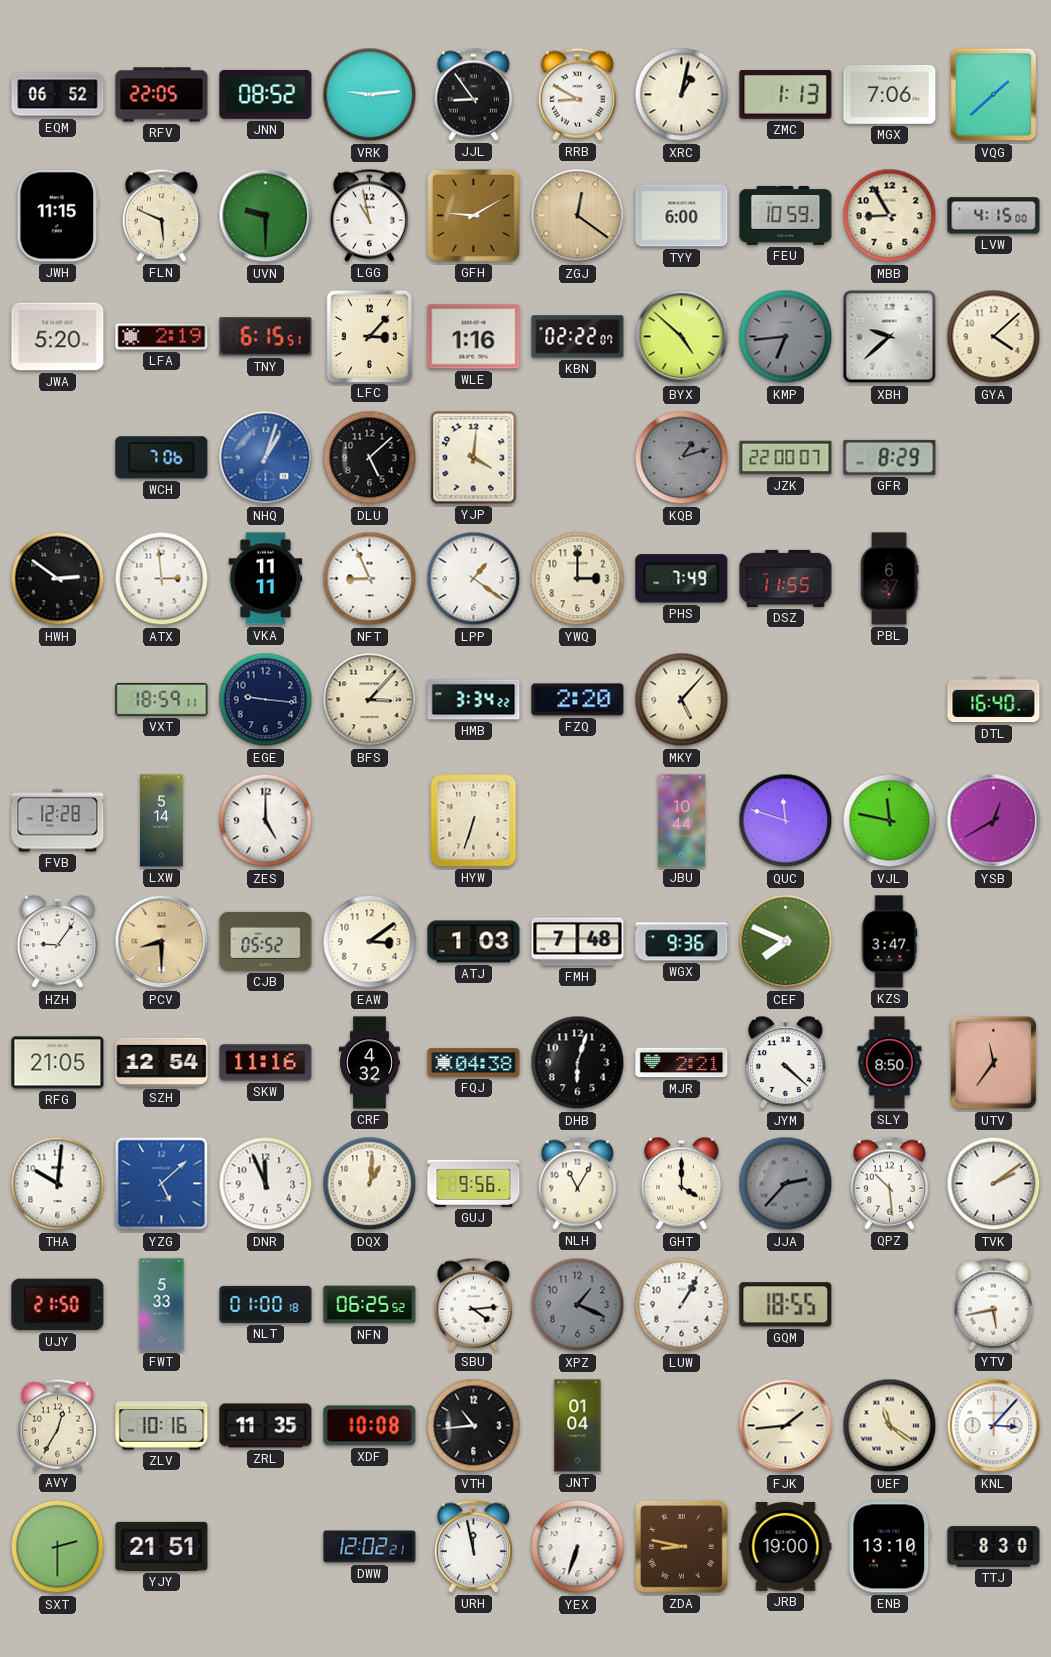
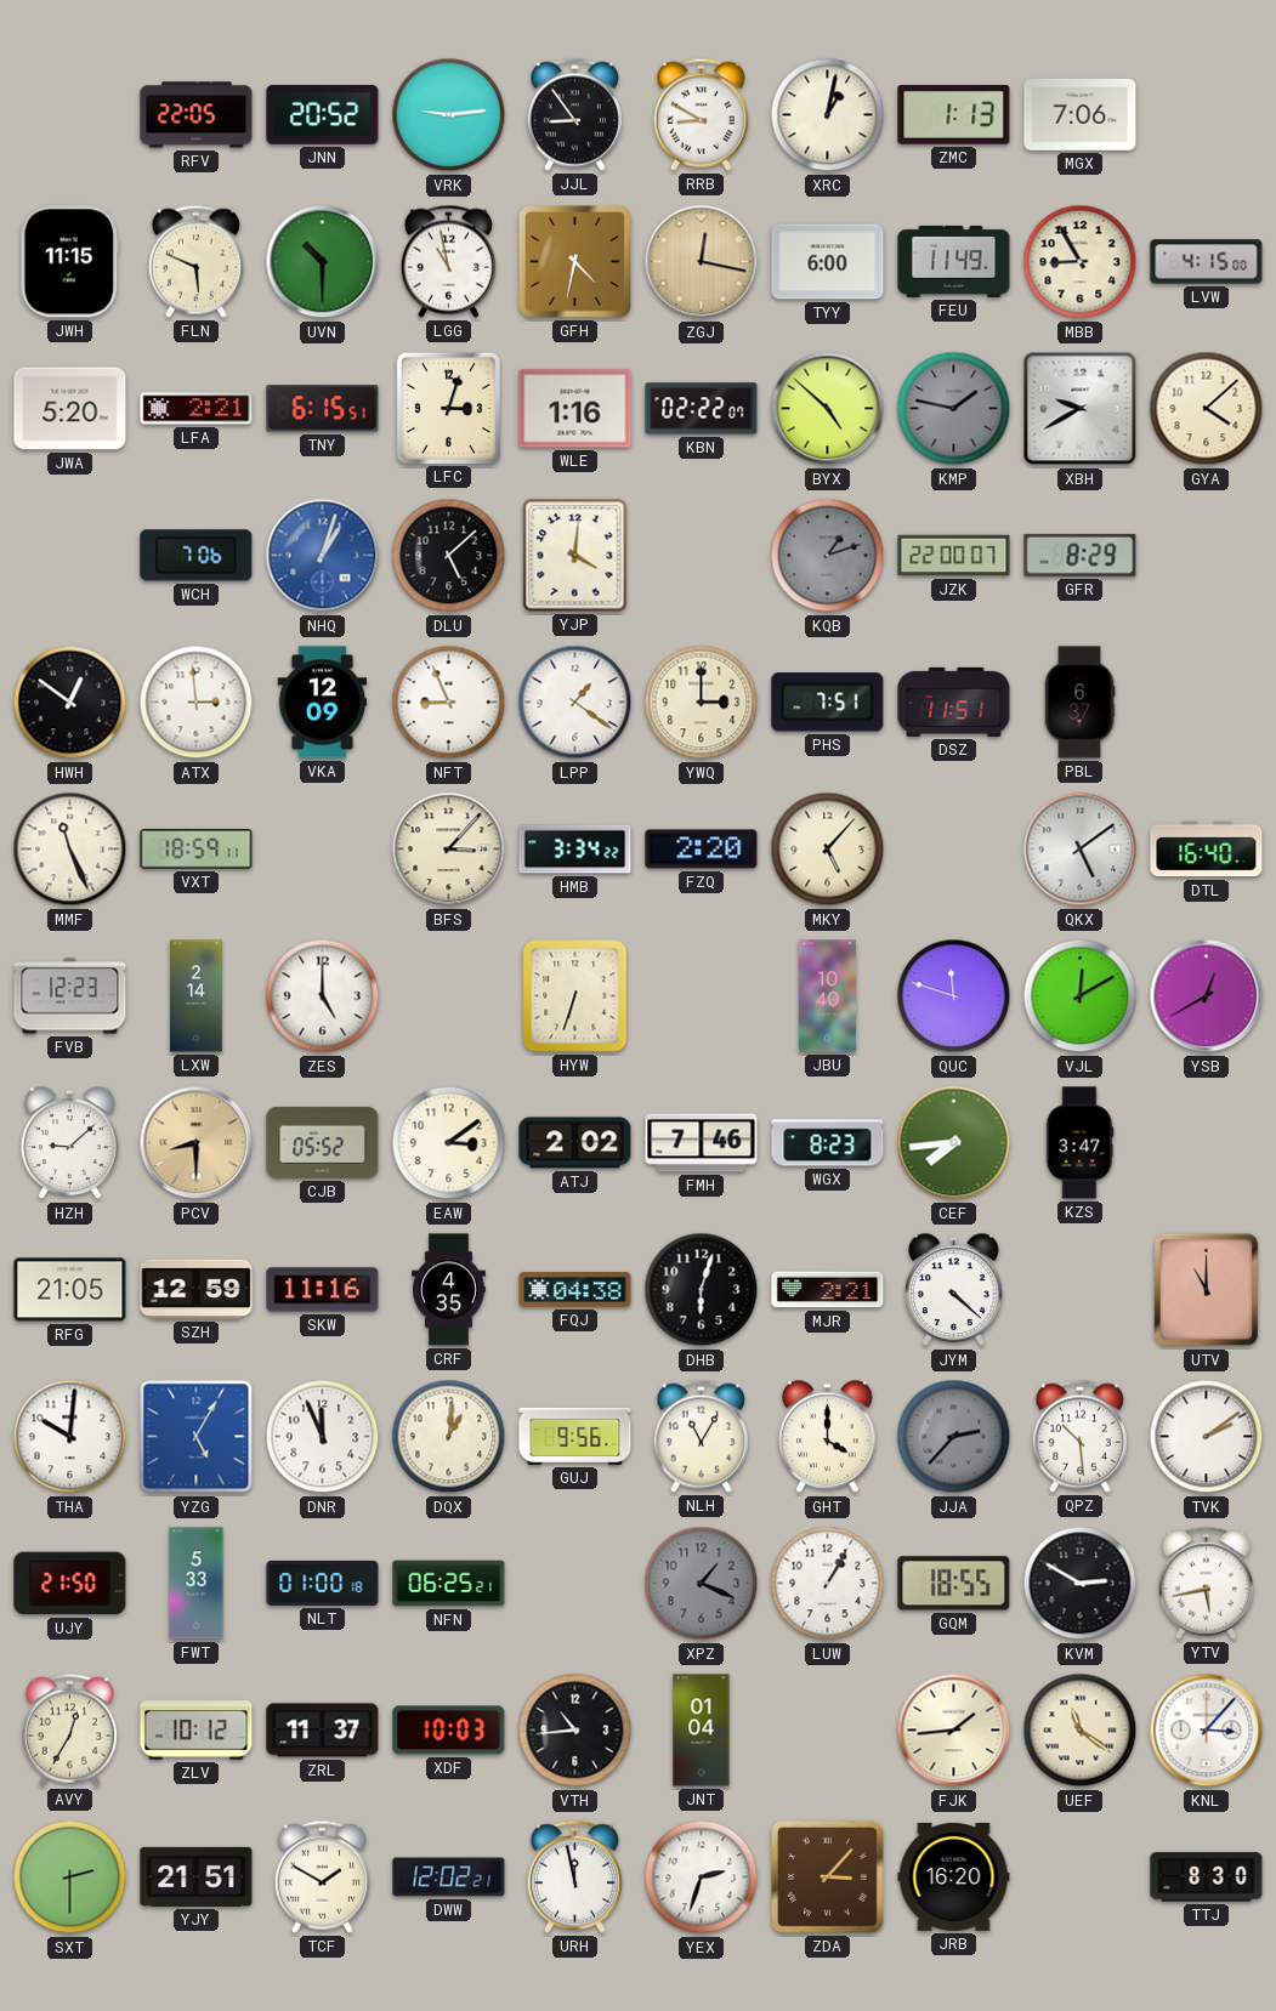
EQM: 06:52 -> none
JNN: 08:52 -> 20:52
VQG: 1:38 -> none
UVN: 9:30 -> 10:30
GFH: 9:10 -> 4:32
ZGJ: 12:21 -> 12:17
FEU: 10:59 -> 11:49
LFA: 2:19 -> 2:21
LFC: 3:07 -> 3:03
KMP: 6:44 -> 1:47
XBH: 9:38 -> 9:40
HWH: 2:51 -> 12:51
VKA: 11:11 -> 12:09
PHS: 7:49 -> 7:51
DSZ: 11:55 -> 11:51
MMF: none -> 11:26
EGE: 9:16 -> none
QKX: none -> 5:09
FVB: 12:28 -> 12:23
LXW: 5:14 -> 2:14
JBU: 10:44 -> 10:40
VJL: 11:47 -> 12:10
HZH: 9:06 -> 9:08
ATJ: 1:03 -> 2:02
FMH: 7:48 -> 7:46
WGX: 9:36 -> 8:23
CEF: 7:49 -> 7:44
SZH: 12:54 -> 12:59
CRF: 4:32 -> 4:35
SLY: 8:50 -> none
UTV: 11:36 -> 11:00
YZG: 5:08 -> 5:05
NFN: 06:25:52 -> 06:25:21
SBU: 4:14 -> none
KVM: none -> 2:50
ZLV: 10:16 -> 10:12
ZRL: 11:35 -> 11:37
XDF: 10:08 -> 10:03
TCF: none -> 1:50
YEX: 6:33 -> 2:33
ZDA: 8:47 -> 3:07
JRB: 19:00 -> 16:20
ENB: 13:10 -> none
